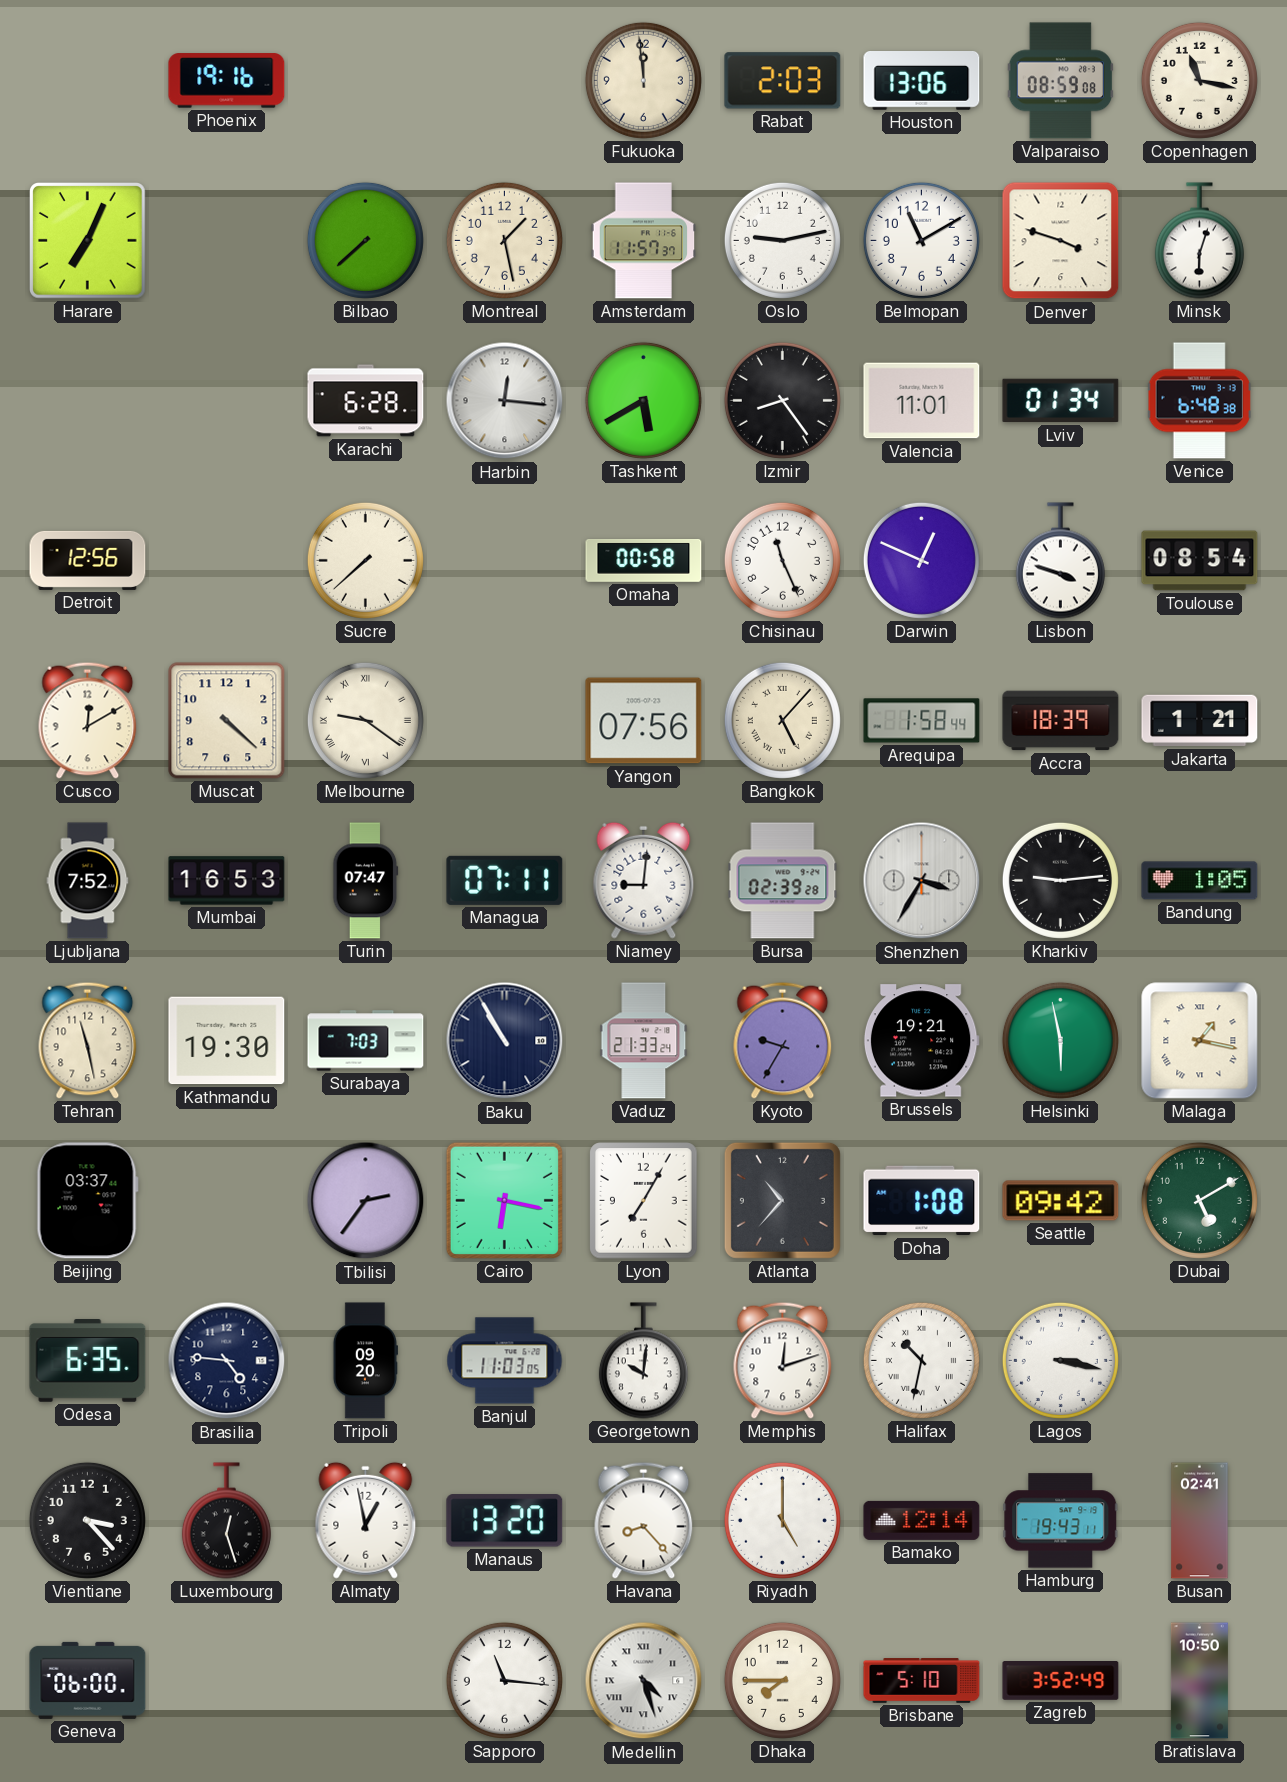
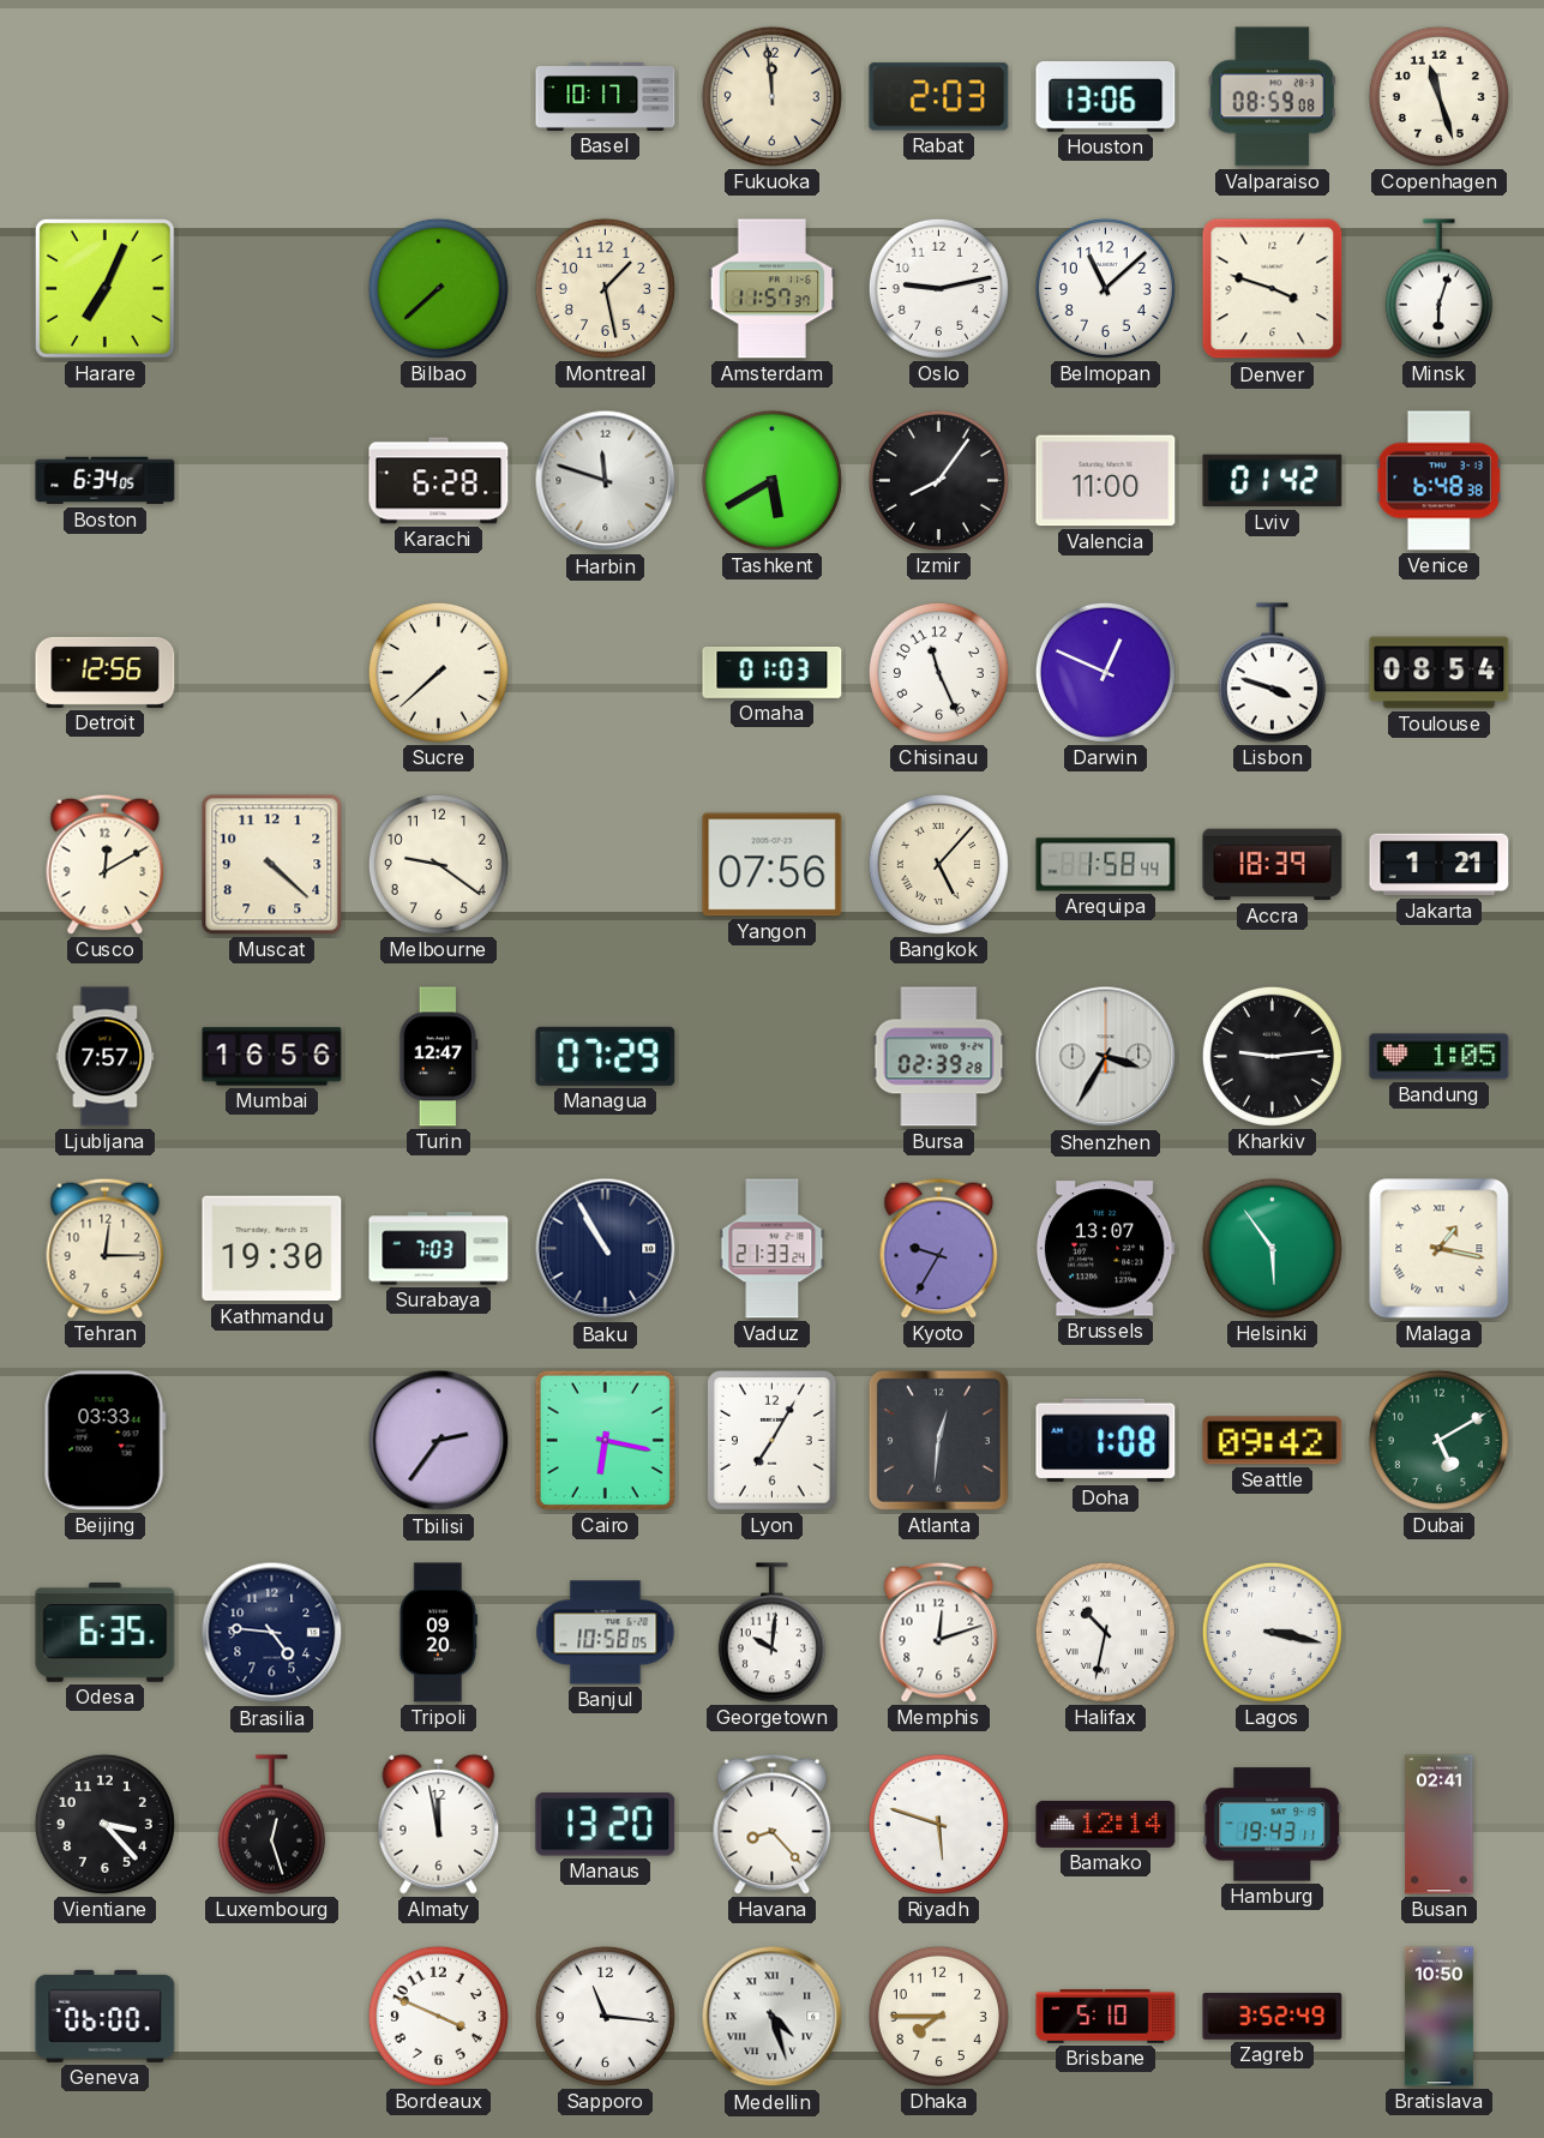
Phoenix: 19:16 -> none
Basel: none -> 10:17
Copenhagen: 11:17 -> 11:27
Belmopan: 11:10 -> 11:08
Boston: none -> 6:34
Harbin: 12:16 -> 11:48
Izmir: 8:24 -> 8:06
Valencia: 11:01 -> 11:00
Lviv: 01:34 -> 01:42
Omaha: 00:58 -> 01:03
Melbourne numerals: Roman -> Arabic
Ljubljana: 7:52 -> 7:57
Mumbai: 16:53 -> 16:56
Turin: 07:47 -> 12:47
Managua: 07:11 -> 07:29
Niamey: 9:01 -> none
Tehran: 11:28 -> 12:15
Brussels: 19:21 -> 13:07
Helsinki: 5:58 -> 5:54
Beijing: 03:37 -> 03:33
Atlanta: 10:37 -> 12:31
Banjul: 11:03 -> 10:58
Almaty: 12:58 -> 11:58
Riyadh: 5:00 -> 5:48
Bordeaux: none -> 3:49
